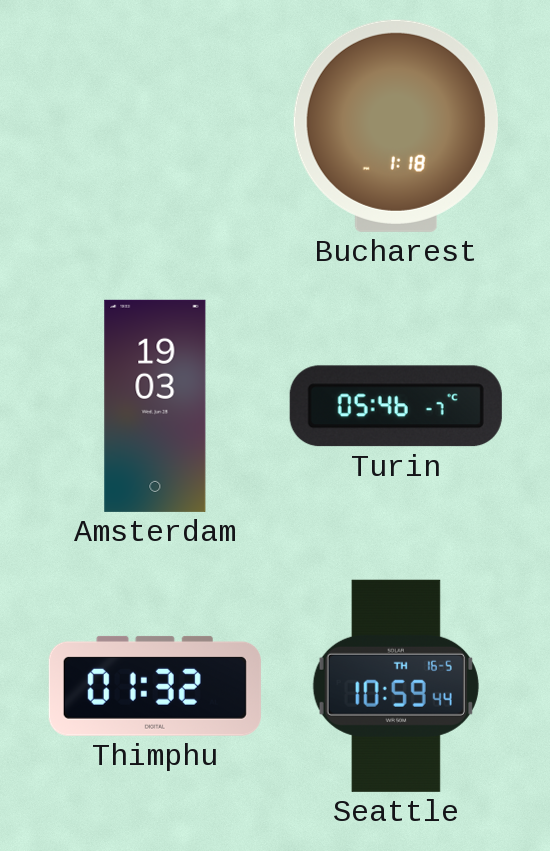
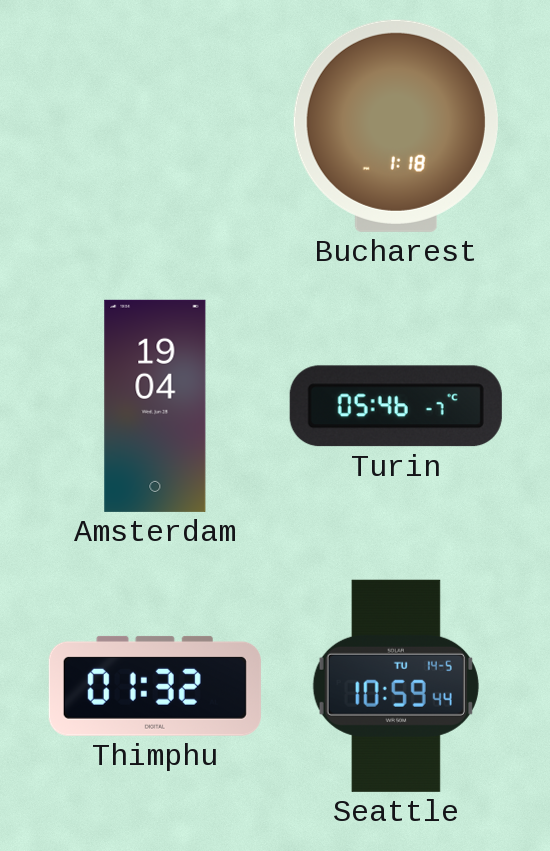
Amsterdam: 19:03 -> 19:04
Seattle date: TH 16-5 -> TU 14-5
